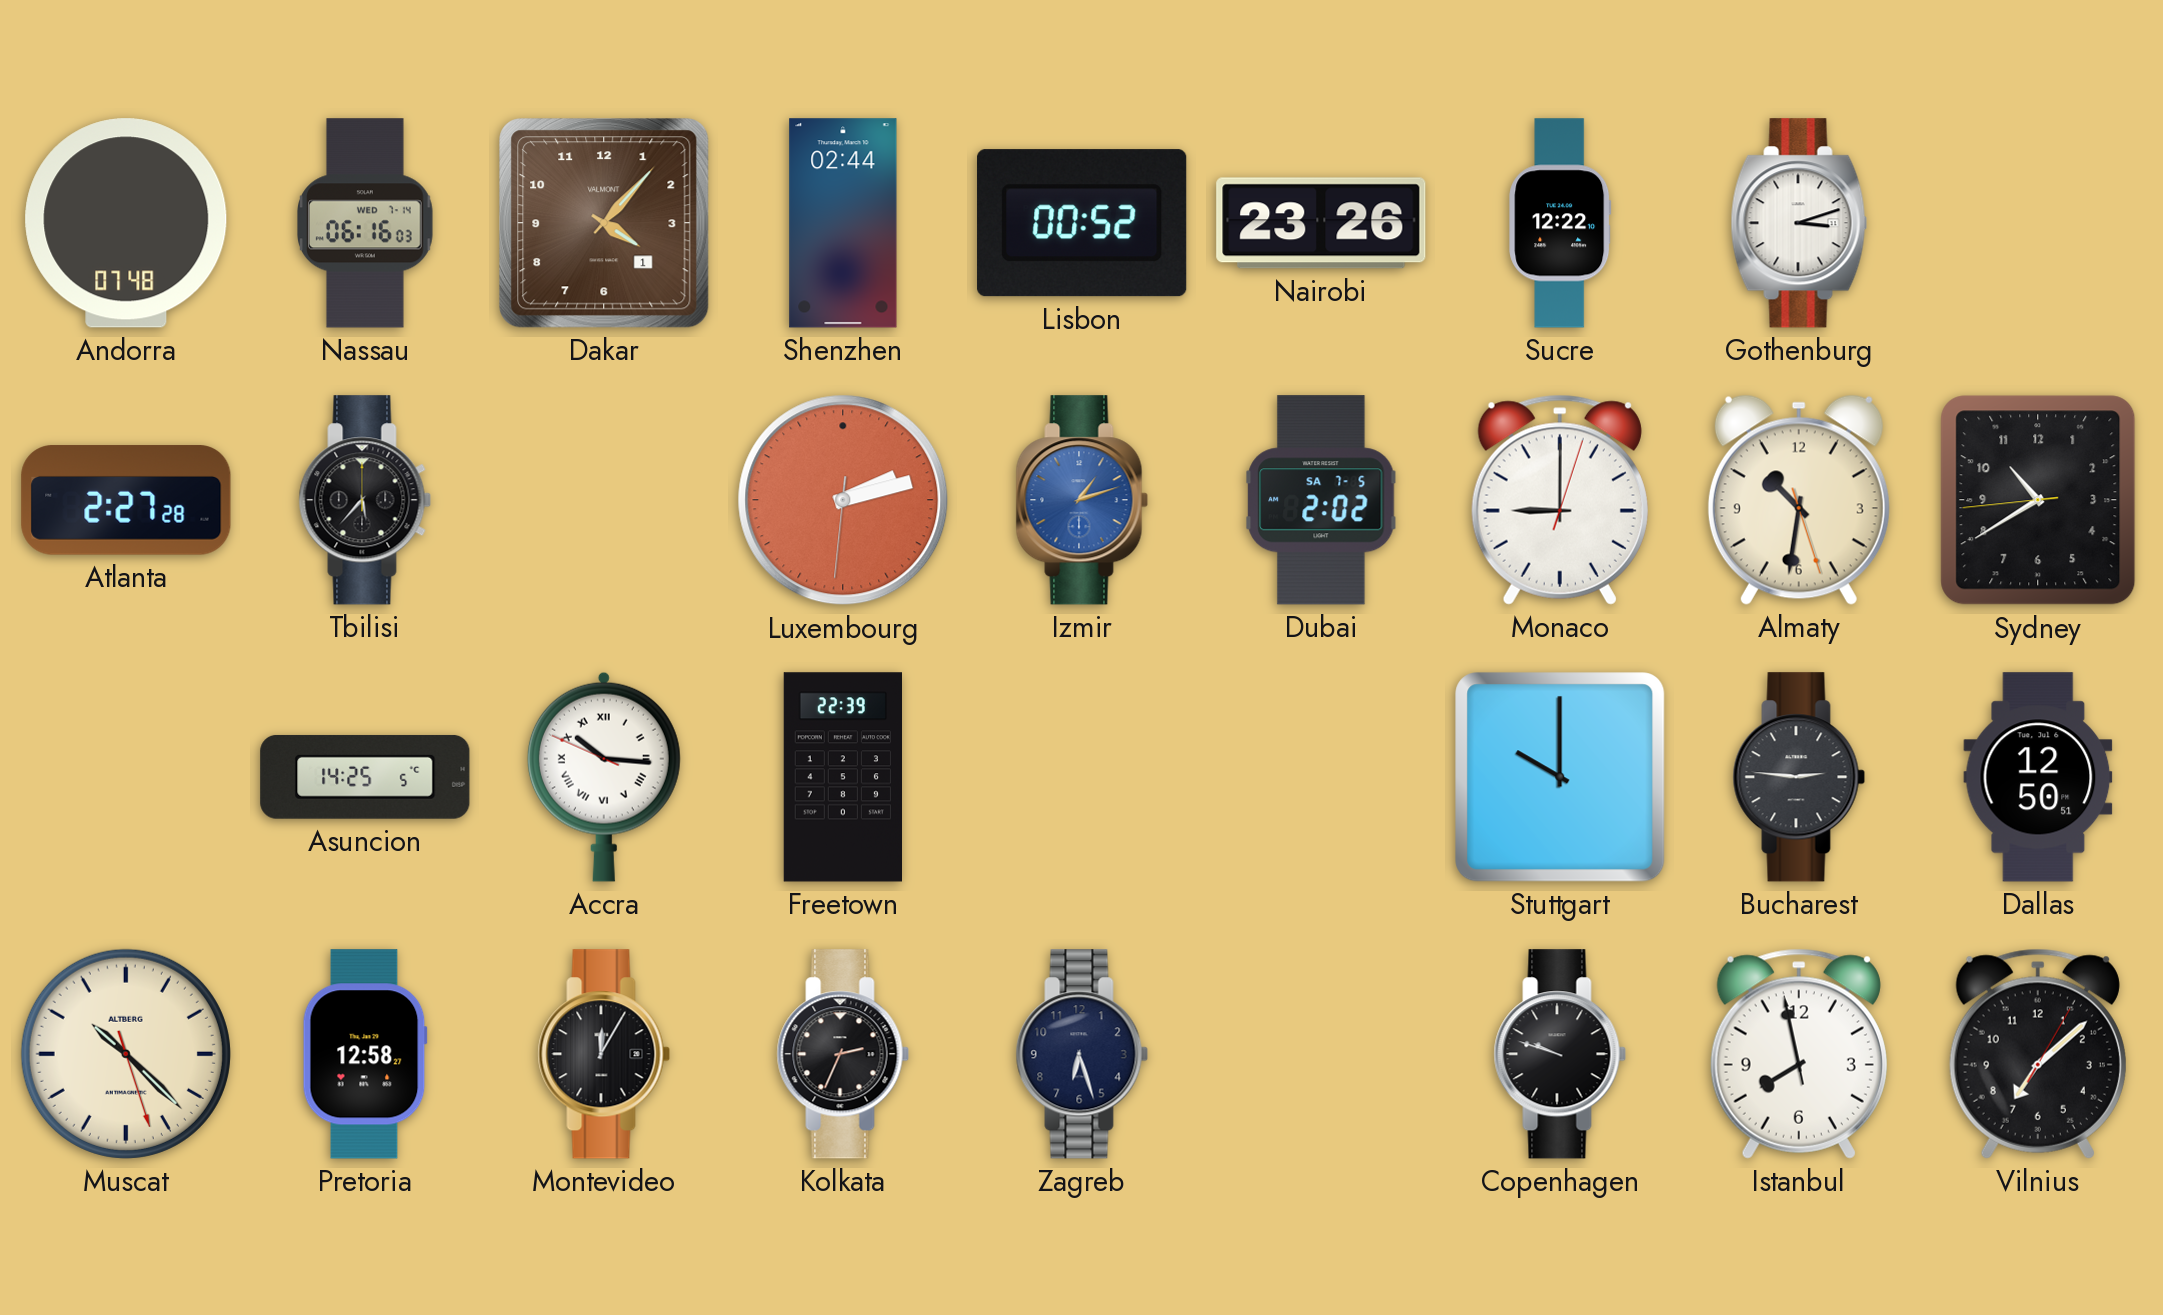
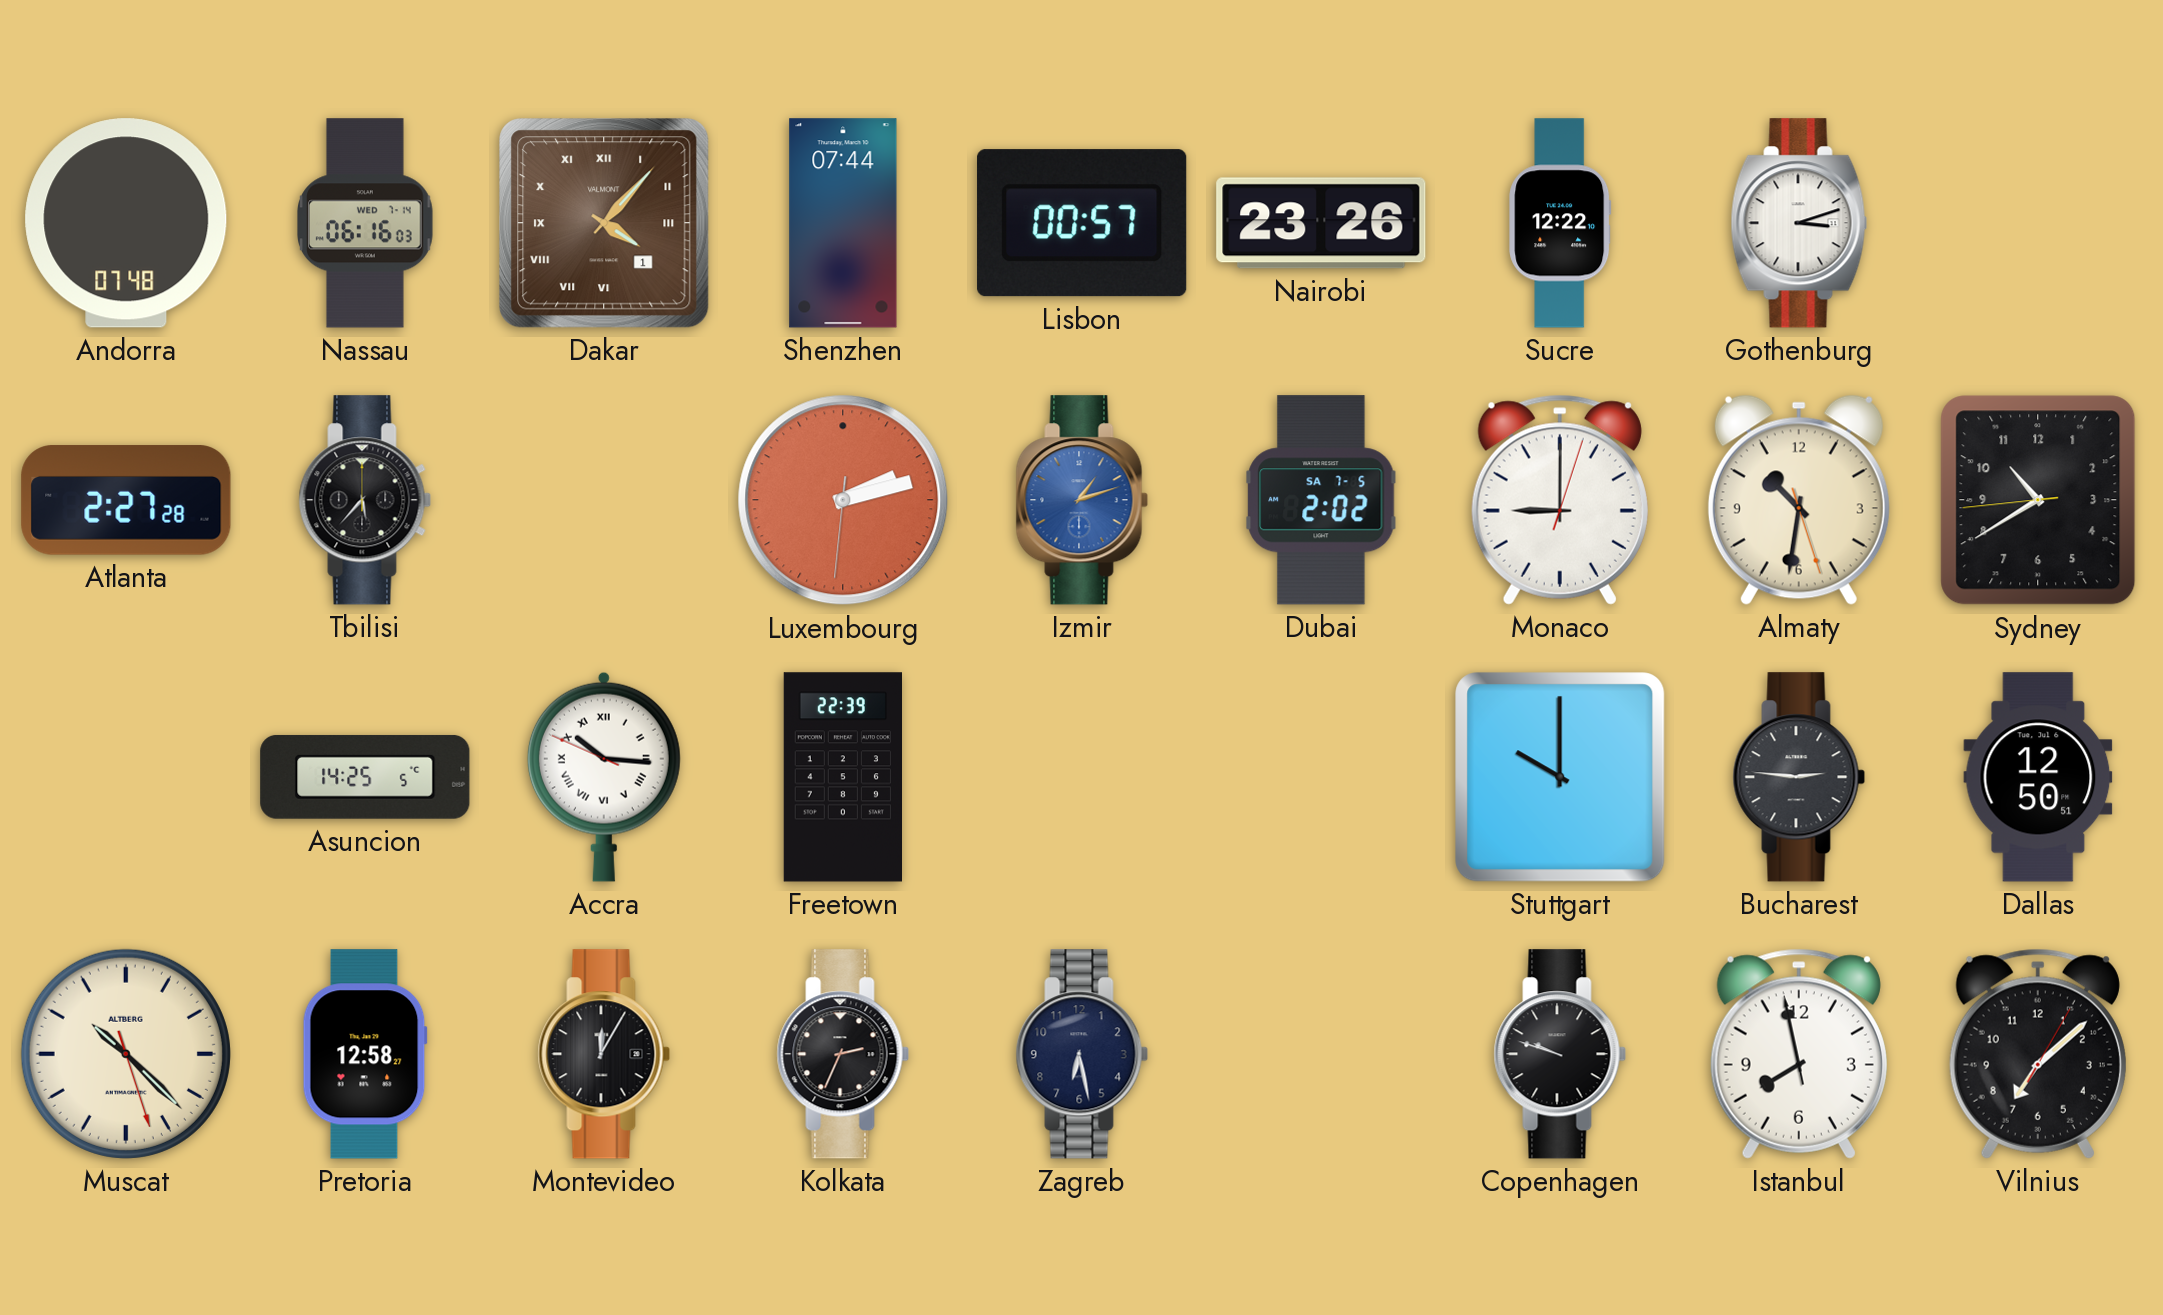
Dakar numerals: Arabic -> Roman
Shenzhen: 02:44 -> 07:44
Lisbon: 00:52 -> 00:57
Zagreb: 6:27 -> 6:28
